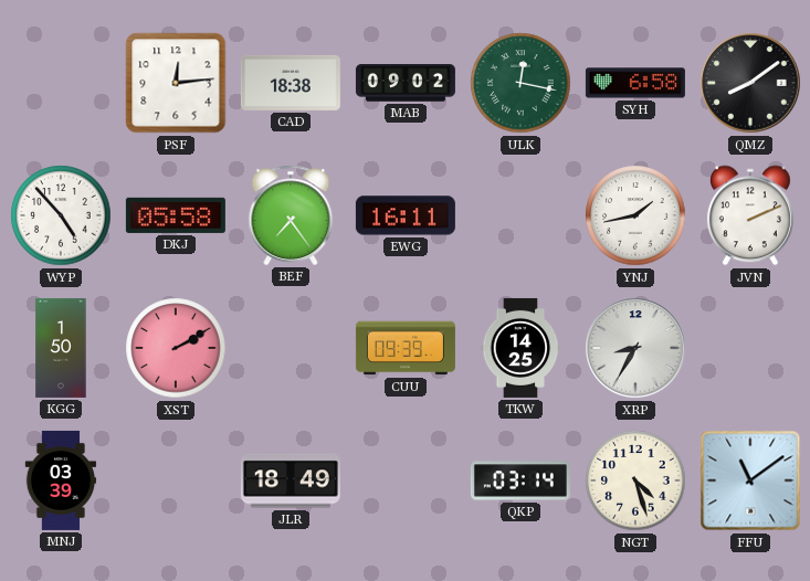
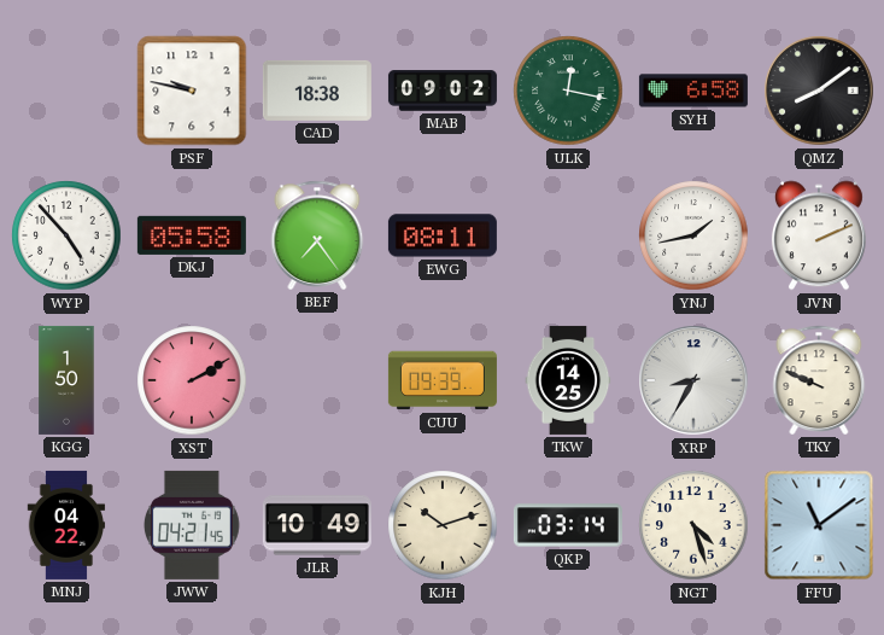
PSF: 12:14 -> 9:47
EWG: 16:11 -> 08:11
TKY: none -> 9:49
MNJ: 03:39 -> 04:22
JWW: none -> 04:21
JLR: 18:49 -> 10:49
KJH: none -> 10:12
